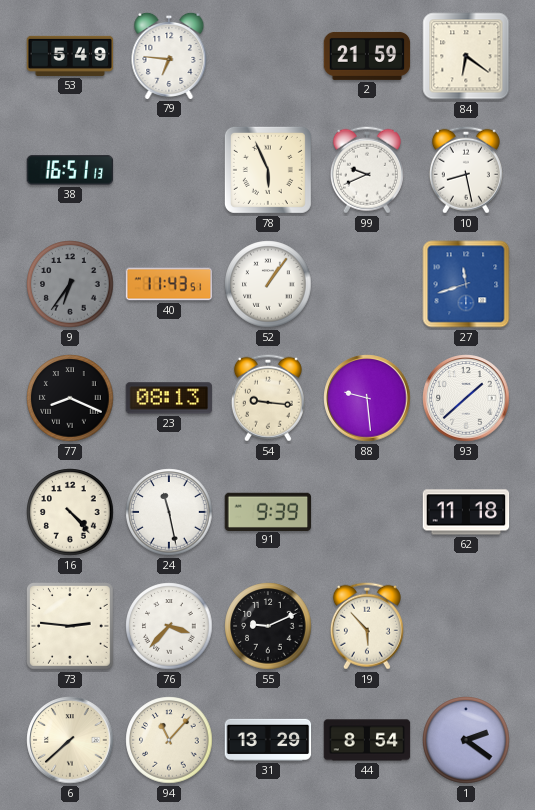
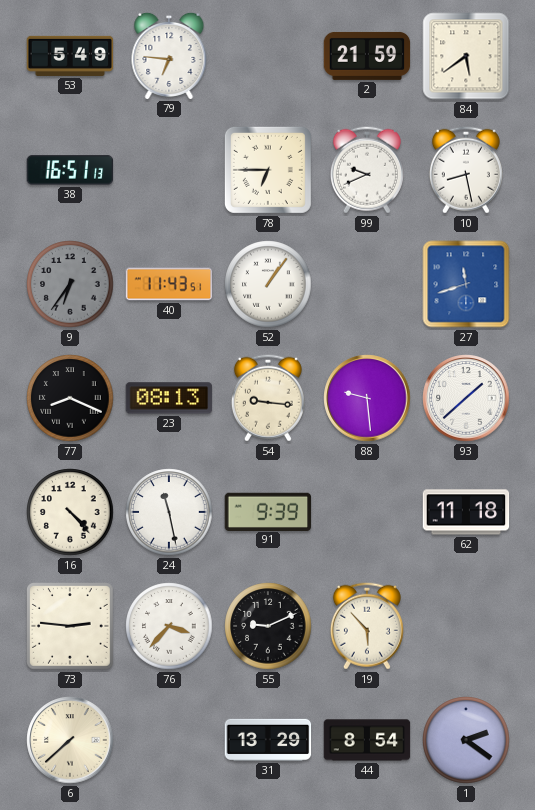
84: 6:21 -> 5:39
78: 5:56 -> 6:45
94: 11:07 -> none
